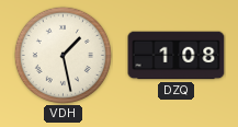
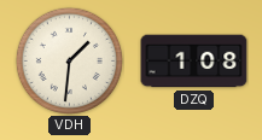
VDH: 1:28 -> 1:31
